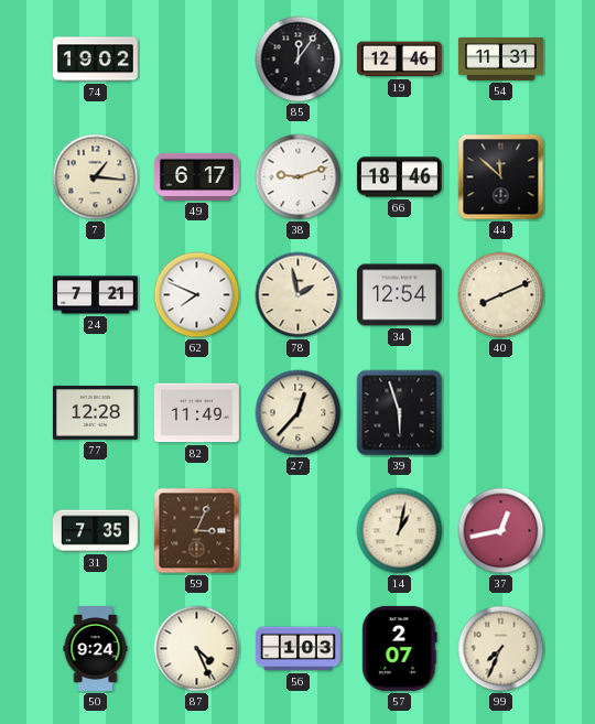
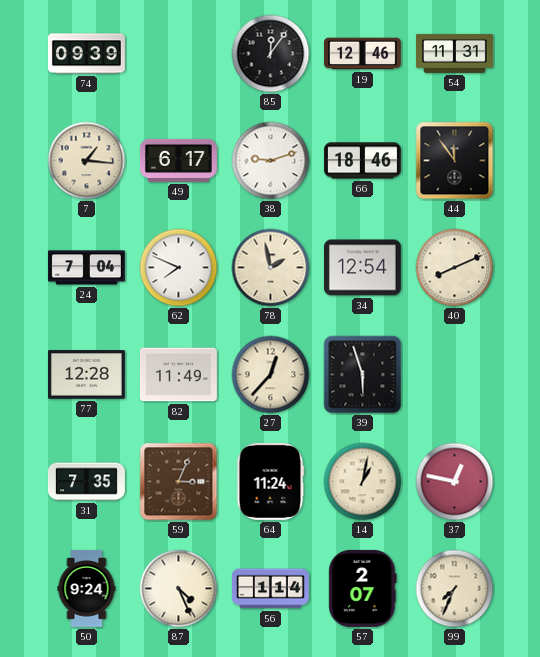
74: 19:02 -> 09:39
44: 11:52 -> 11:54
24: 7:21 -> 7:04
64: none -> 11:24
37: 12:43 -> 12:47
56: 1:03 -> 1:14
